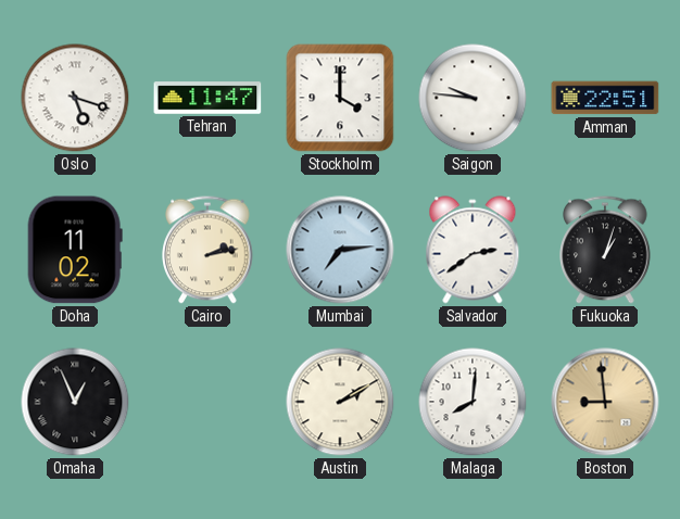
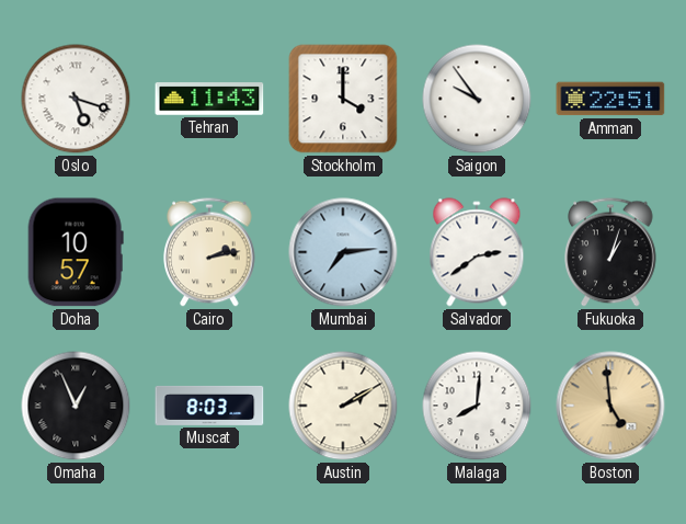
Tehran: 11:47 -> 11:43
Saigon: 9:46 -> 9:54
Doha: 11:02 -> 10:57
Muscat: none -> 8:03
Boston: 8:59 -> 4:59
